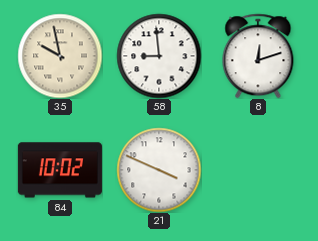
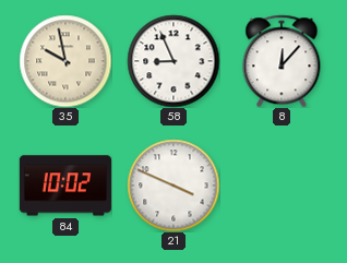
58: 8:59 -> 8:56
8: 12:12 -> 12:07
